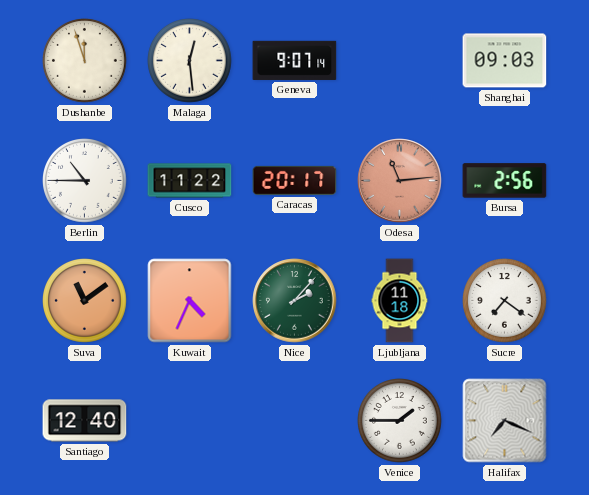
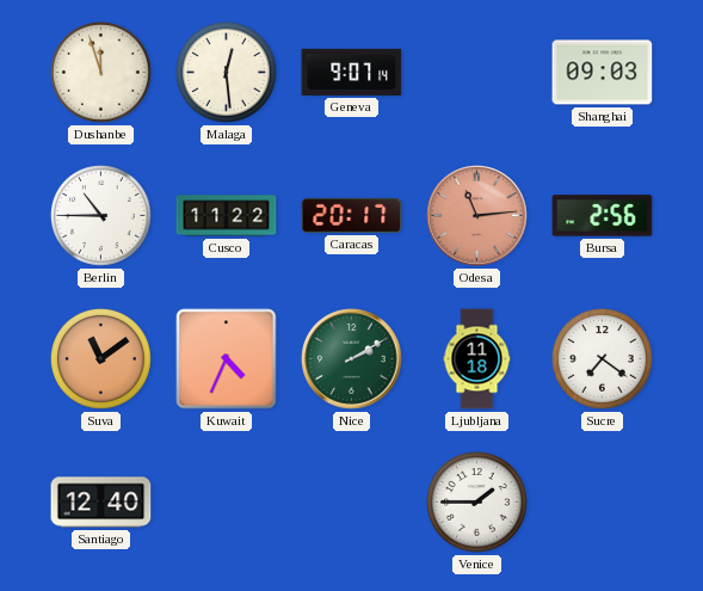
Nice: 2:07 -> 2:10
Halifax: 7:19 -> none
